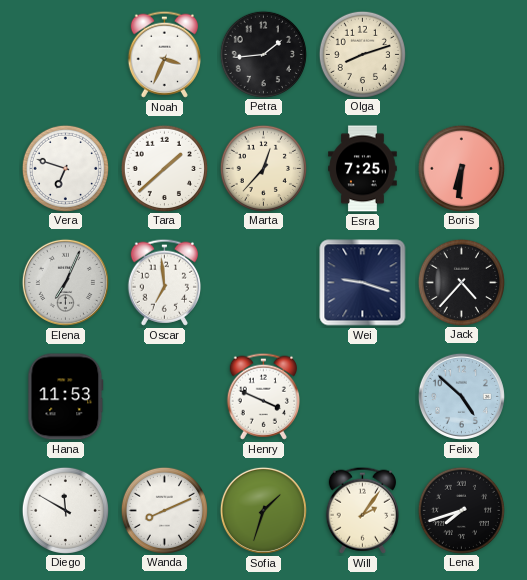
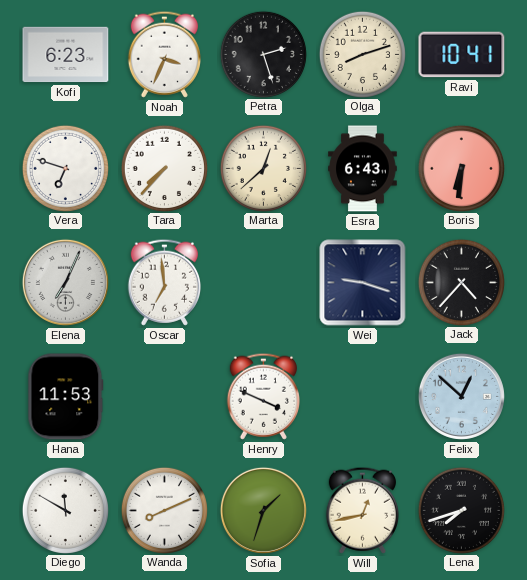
Kofi: none -> 6:23
Petra: 1:44 -> 2:27
Ravi: none -> 10:41
Tara: 1:38 -> 7:37
Marta: 12:37 -> 12:38
Esra: 7:25 -> 6:43
Felix: 4:52 -> 12:52
Will: 2:06 -> 12:43
